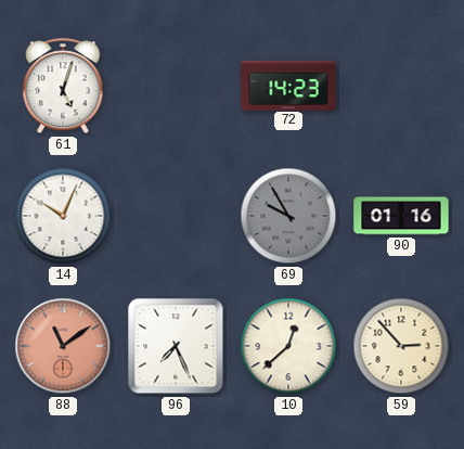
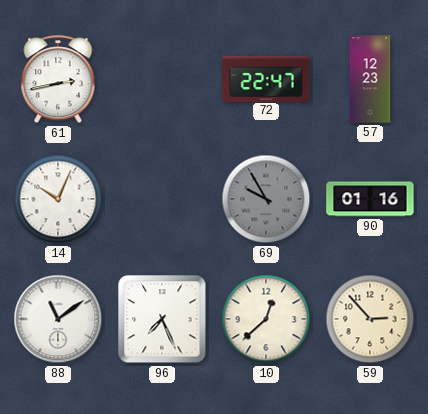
61: 5:03 -> 2:43
72: 14:23 -> 22:47
57: none -> 12:23
88 dial: salmon -> white
